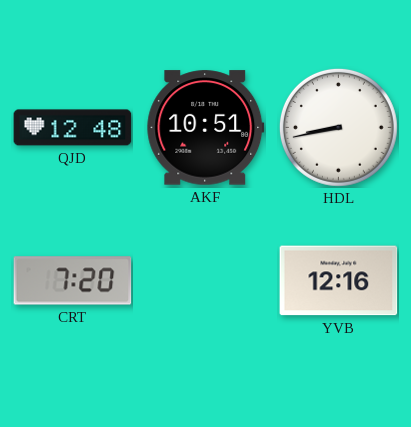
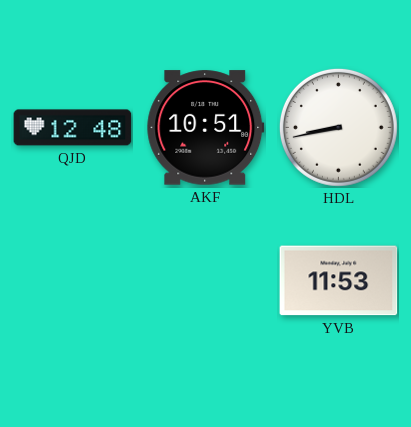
CRT: 7:20 -> none
YVB: 12:16 -> 11:53
